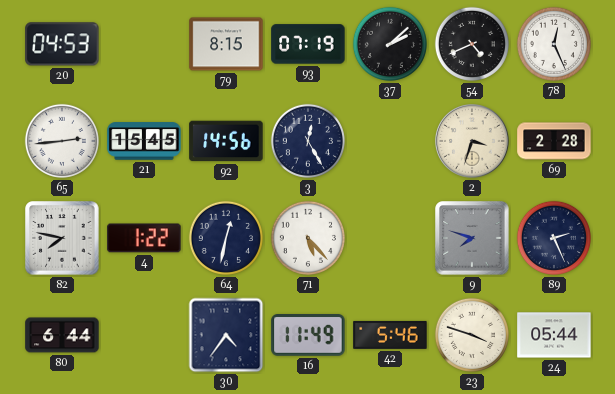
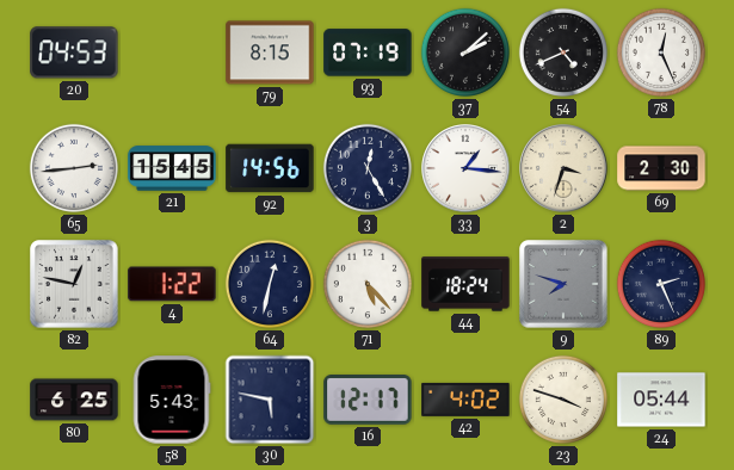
33: none -> 1:16
69: 2:28 -> 2:30
82: 7:47 -> 12:47
44: none -> 18:24
80: 6:44 -> 6:25
58: none -> 5:43
30: 4:36 -> 5:47
16: 11:49 -> 12:17
42: 5:46 -> 4:02
